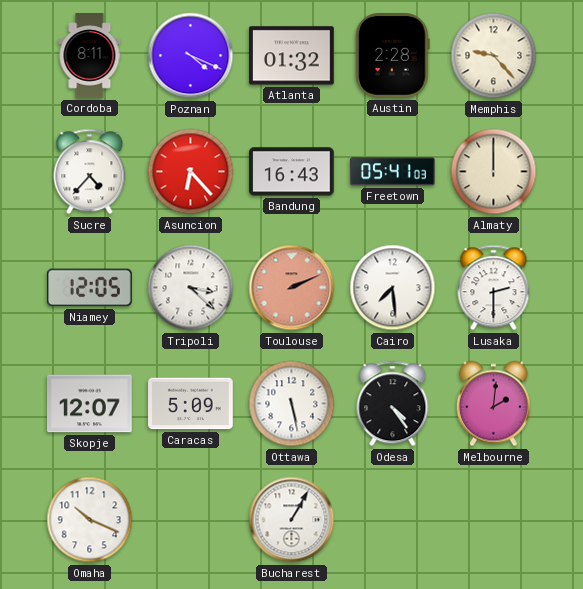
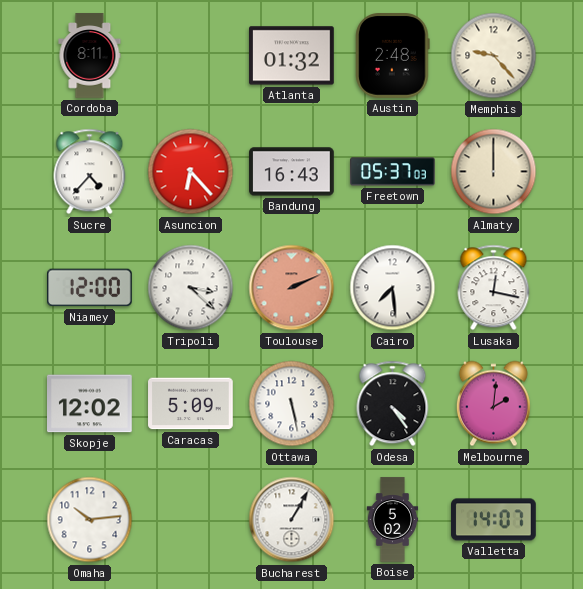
Poznan: 4:19 -> none
Austin: 2:28 -> 2:48
Freetown: 05:41 -> 05:37
Niamey: 12:05 -> 12:00
Lusaka: 2:30 -> 12:17
Skopje: 12:07 -> 12:02
Omaha: 10:19 -> 10:14
Boise: none -> 5:02
Valletta: none -> 14:07
